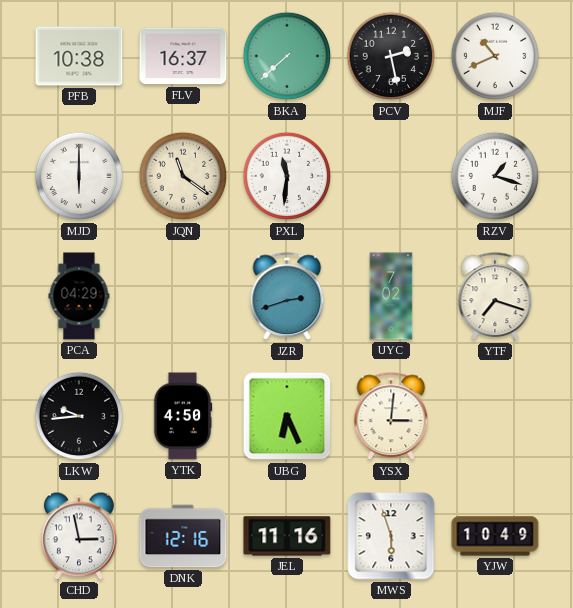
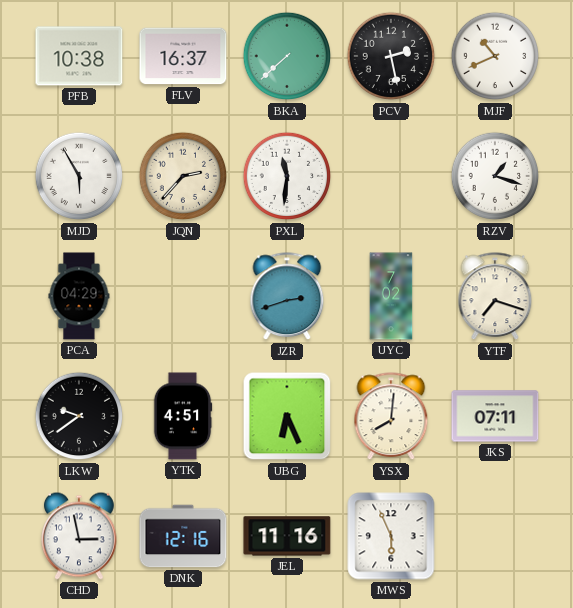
MJD: 6:00 -> 5:55
JQN: 11:21 -> 2:37
LKW: 9:44 -> 9:39
YTK: 4:50 -> 4:51
YSX: 3:01 -> 8:01
JKS: none -> 07:11
MWS: 5:57 -> 5:56
YJW: 10:49 -> none
